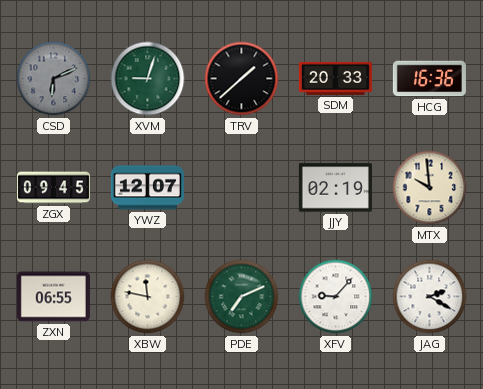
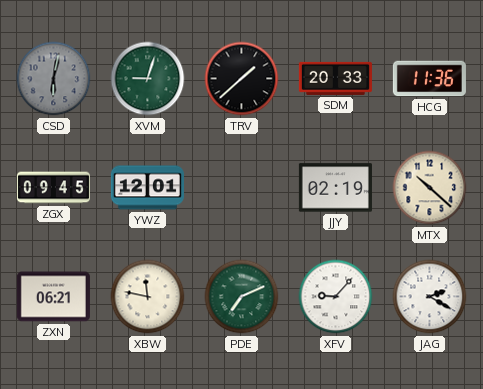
CSD: 6:11 -> 6:02
HCG: 16:36 -> 11:36
YWZ: 12:07 -> 12:01
MTX: 9:59 -> 10:22
ZXN: 06:55 -> 06:21
